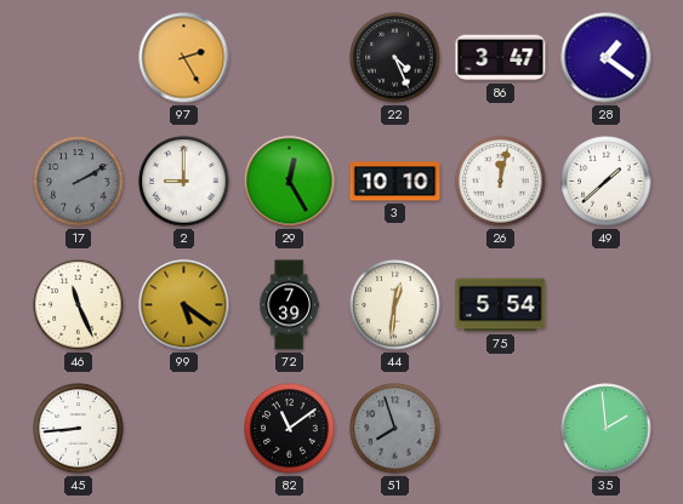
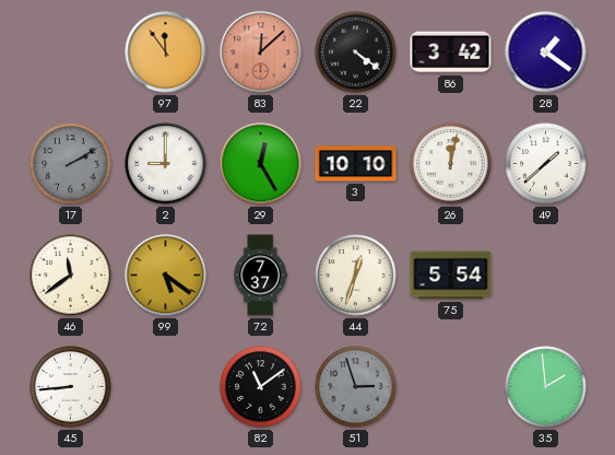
97: 2:25 -> 11:54
83: none -> 12:08
22: 4:26 -> 4:21
86: 3:47 -> 3:42
46: 11:26 -> 11:39
72: 7:39 -> 7:37
44: 12:31 -> 12:33
51: 7:57 -> 2:57
